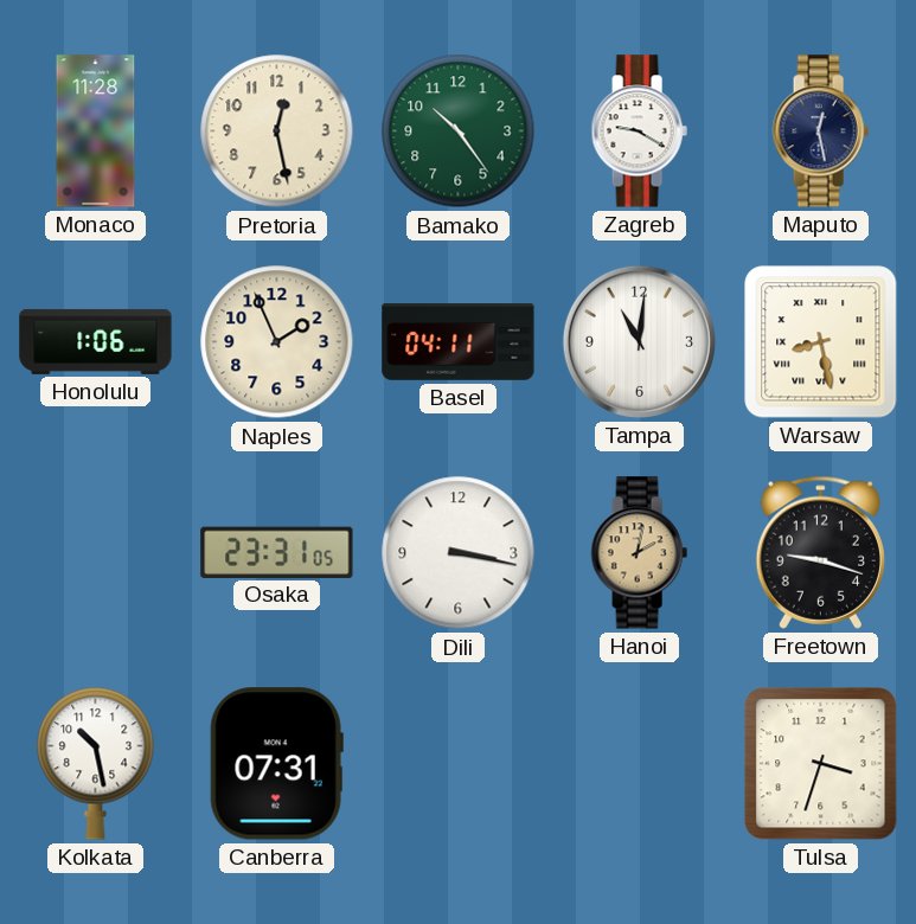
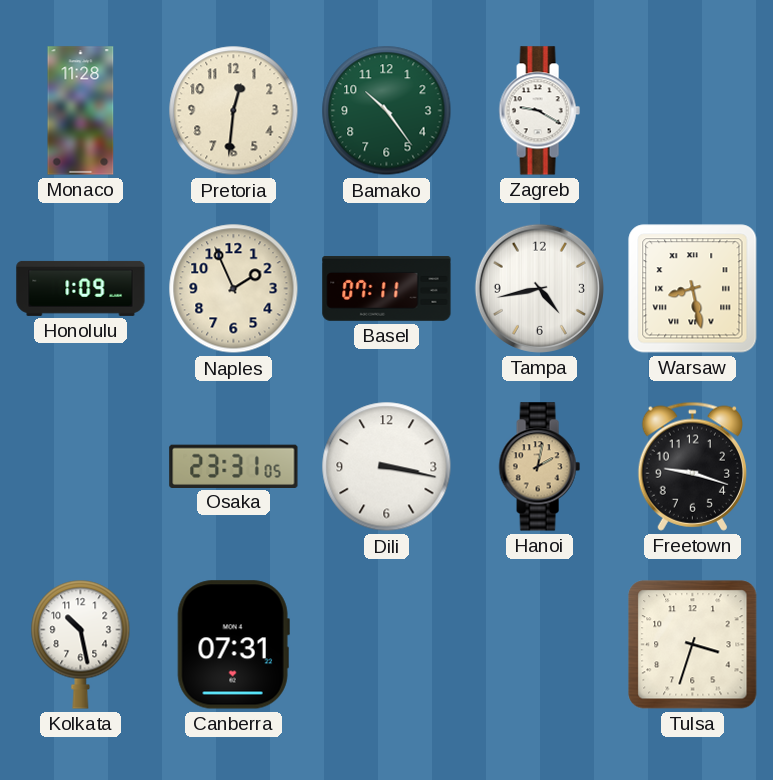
Pretoria: 12:28 -> 12:31
Maputo: 12:28 -> none
Honolulu: 1:06 -> 1:09
Basel: 04:11 -> 07:11
Tampa: 11:01 -> 4:43
